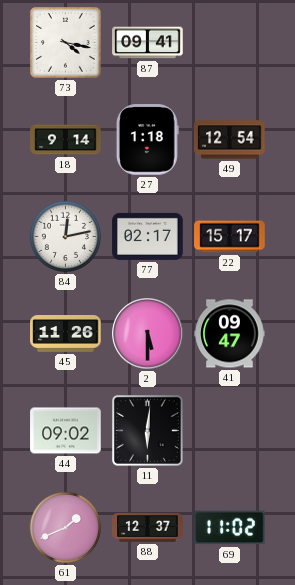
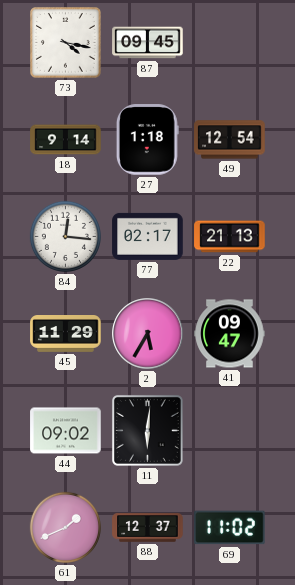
87: 09:41 -> 09:45
84: 12:13 -> 12:16
22: 15:17 -> 21:13
45: 11:26 -> 11:29
2: 5:30 -> 5:35
